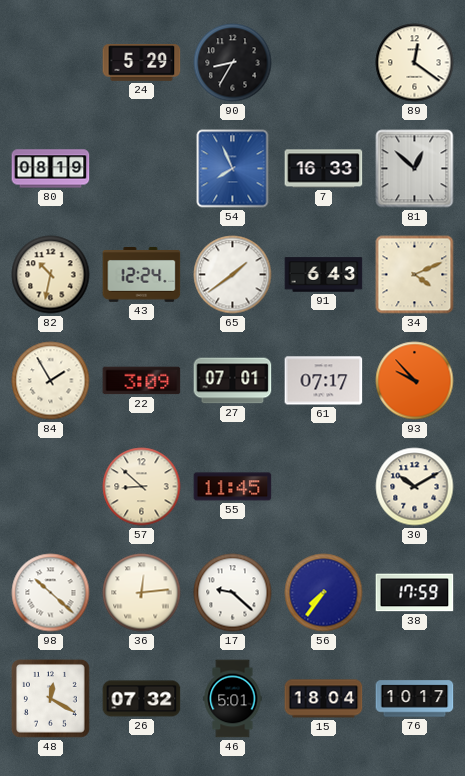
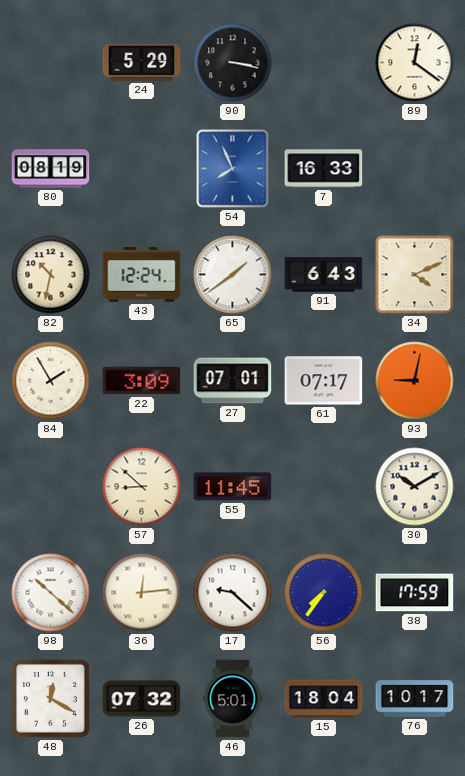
90: 8:35 -> 3:17
81: 12:52 -> none
93: 9:53 -> 9:02
